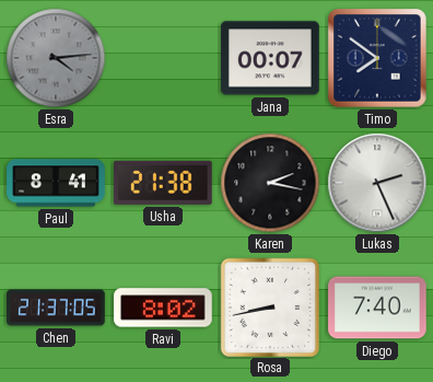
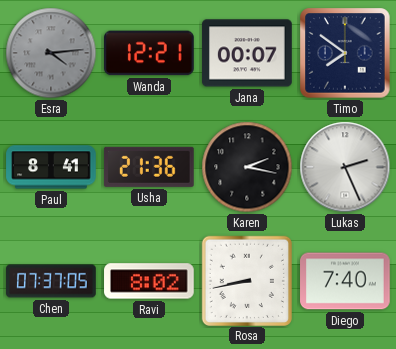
Wanda: none -> 12:21
Usha: 21:38 -> 21:36
Chen: 21:37 -> 07:37
